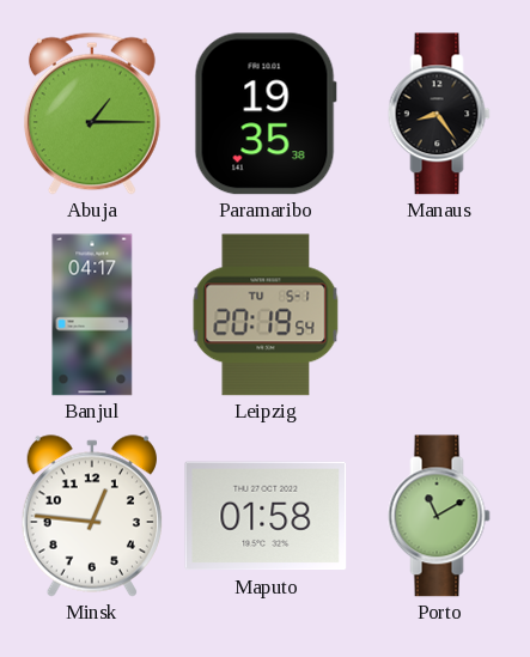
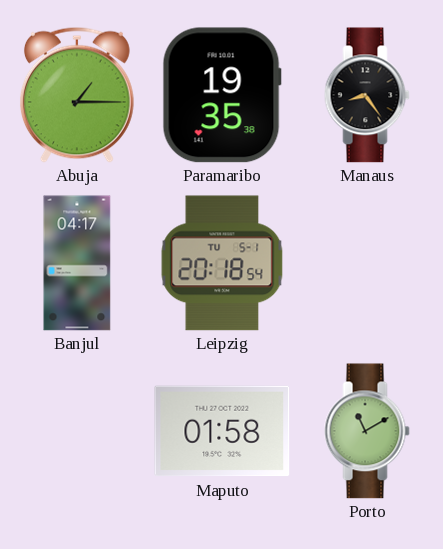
Leipzig: 20:19 -> 20:18
Minsk: 12:46 -> none
